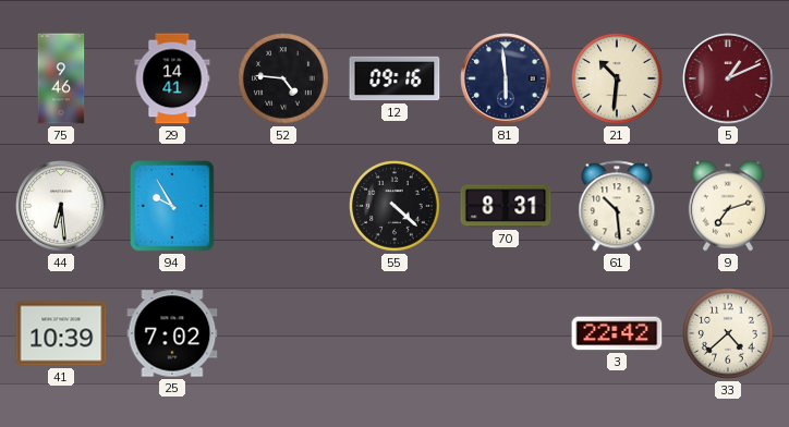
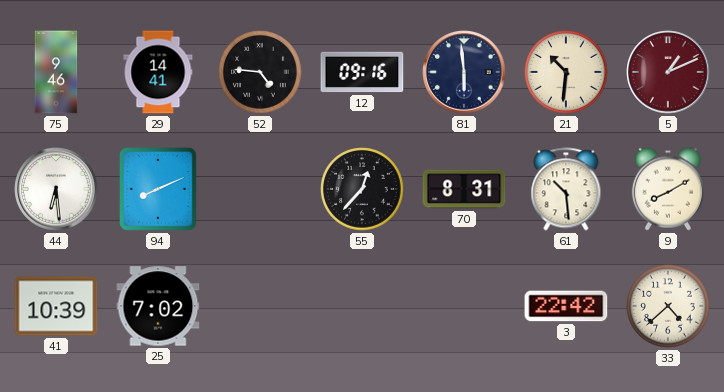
94: 9:55 -> 8:11
55: 4:22 -> 12:37
9: 7:12 -> 8:10
